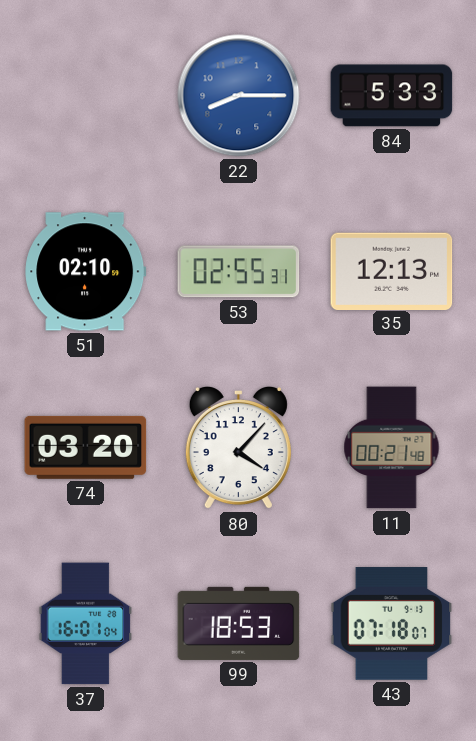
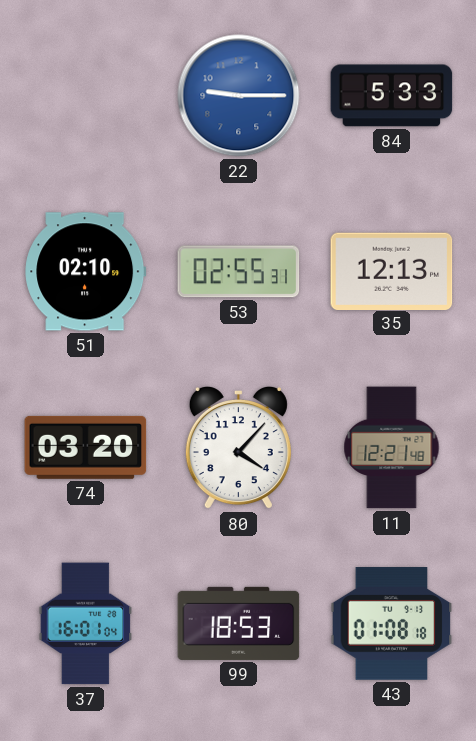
22: 8:15 -> 9:15
11: 00:21 -> 12:21
43: 07:18 -> 01:08
